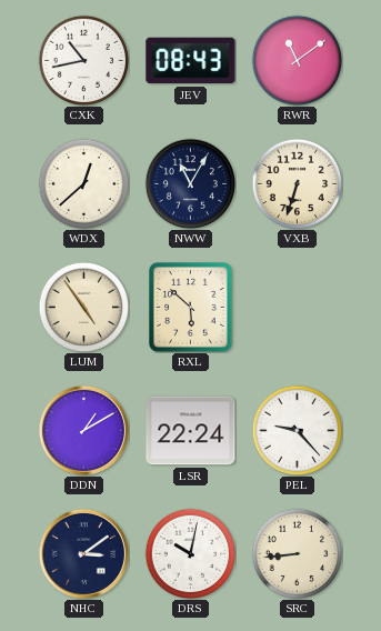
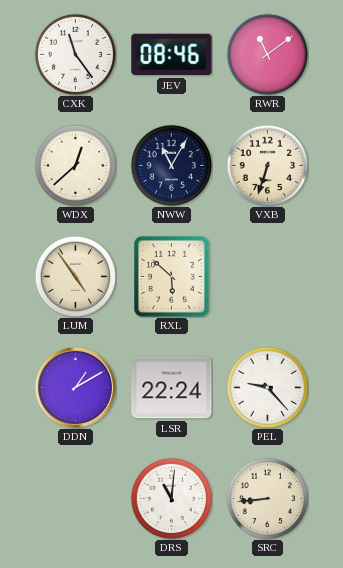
CXK: 10:43 -> 11:24
JEV: 08:43 -> 08:46
NHC: 3:09 -> none
DRS: 10:02 -> 11:01
